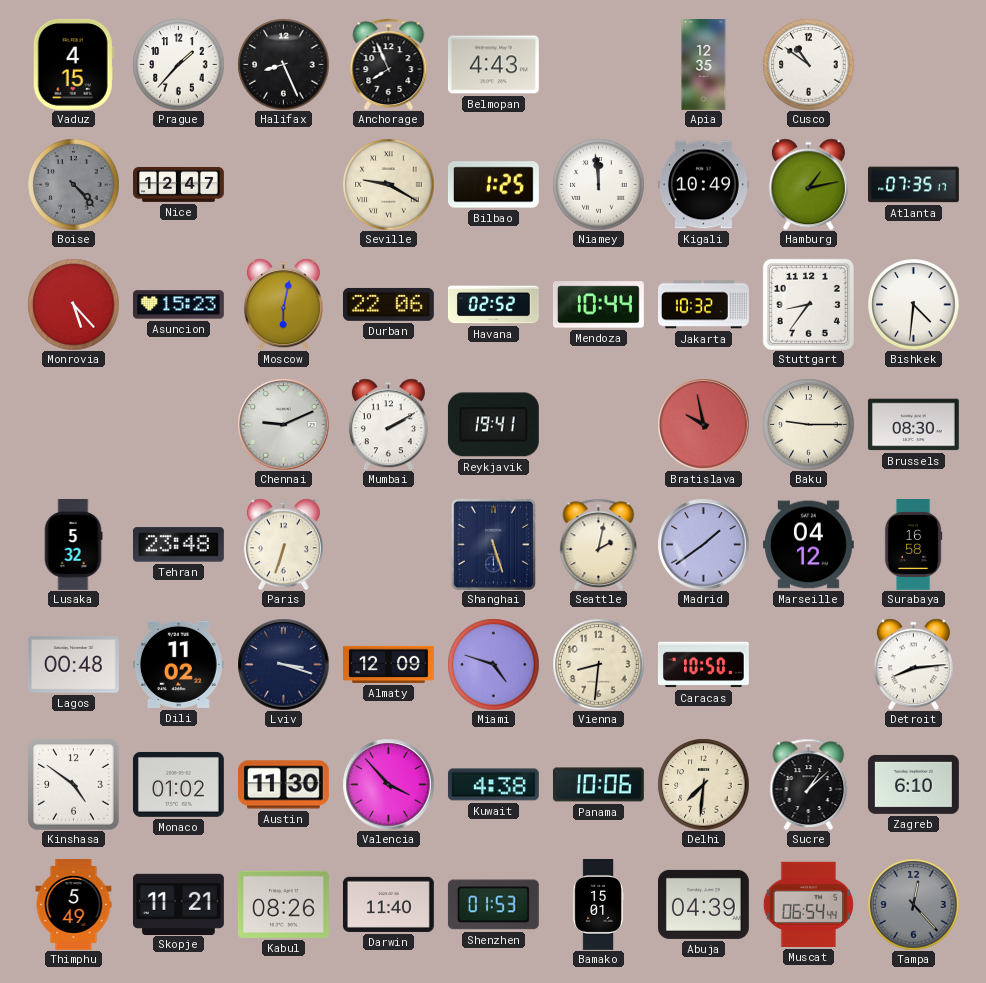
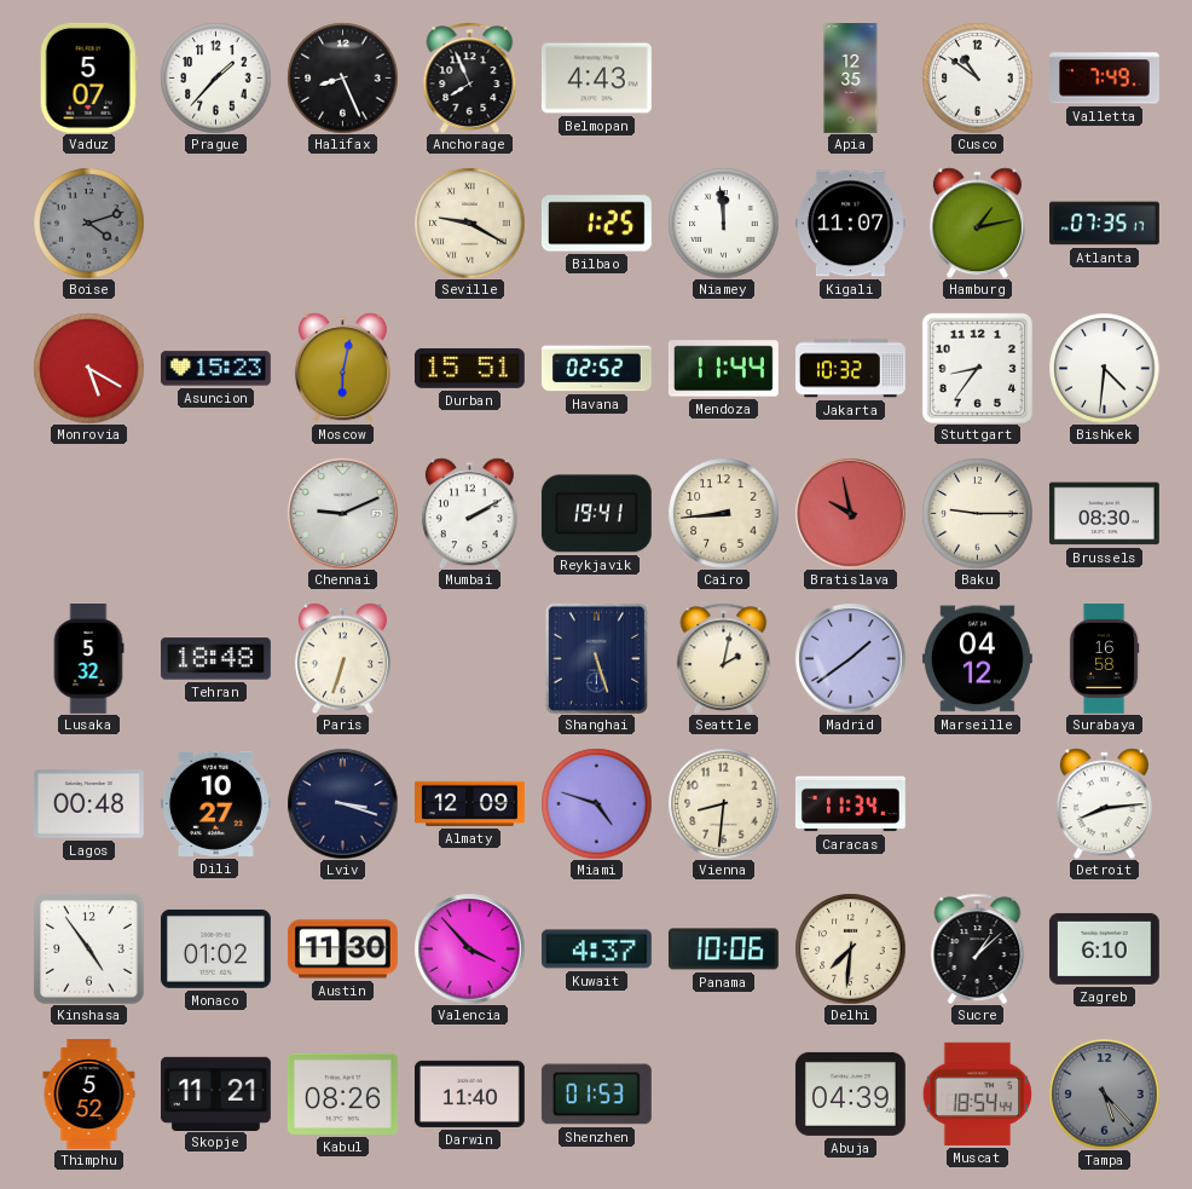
Vaduz: 4:15 -> 5:07
Valletta: none -> 7:49
Boise: 4:23 -> 4:12
Nice: 12:47 -> none
Kigali: 10:49 -> 11:07
Monrovia: 5:23 -> 5:20
Durban: 22:06 -> 15:51
Mendoza: 10:44 -> 11:44
Cairo: none -> 8:44
Tehran: 23:48 -> 18:48
Dili: 11:02 -> 10:27
Caracas: 10:50 -> 11:34
Kinshasa: 4:51 -> 4:54
Kuwait: 4:38 -> 4:37
Thimphu: 5:49 -> 5:52
Bamako: 15:01 -> none
Muscat: 06:54 -> 18:54
Tampa: 12:23 -> 5:23
